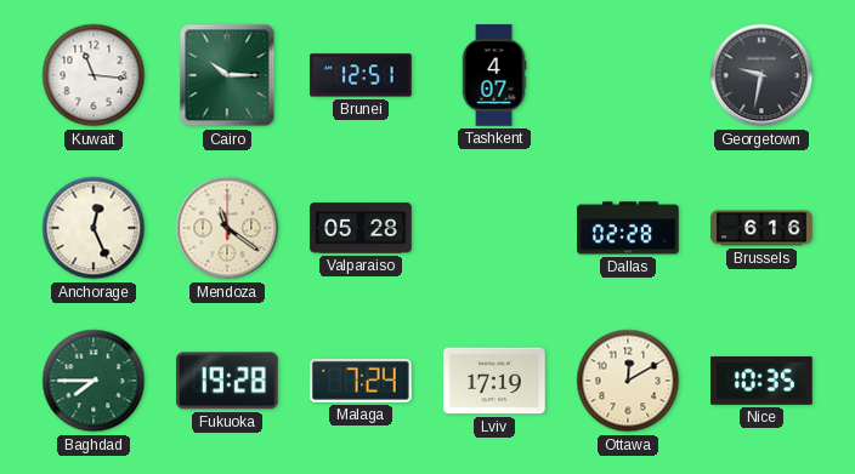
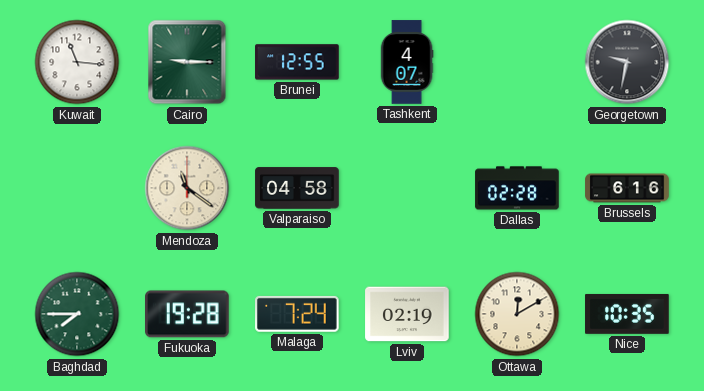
Cairo: 10:15 -> 9:15
Brunei: 12:51 -> 12:55
Anchorage: 12:26 -> none
Valparaiso: 05:28 -> 04:58
Lviv: 17:19 -> 02:19
